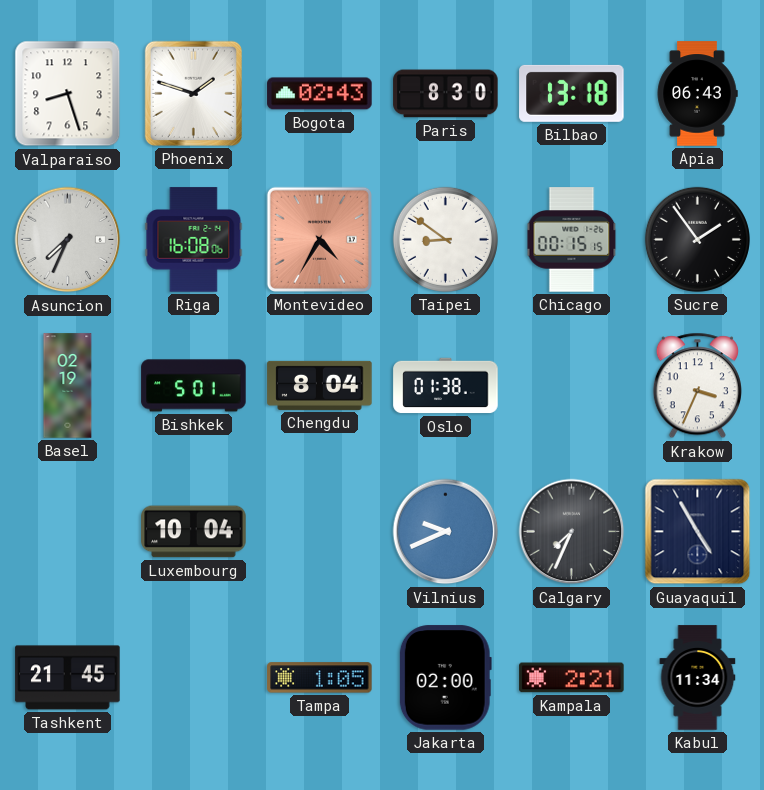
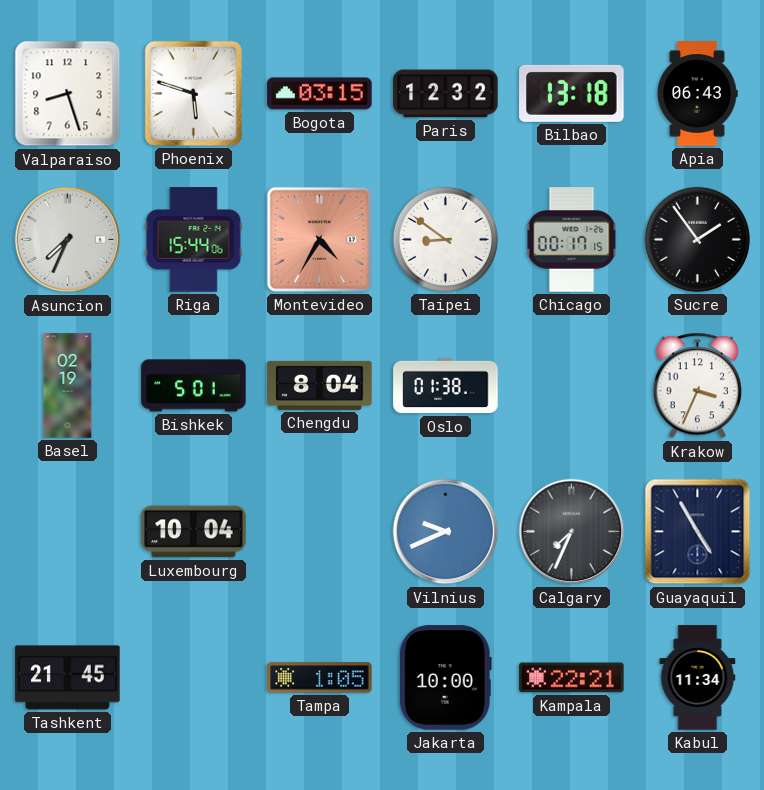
Phoenix: 1:48 -> 5:48
Bogota: 02:43 -> 03:15
Paris: 8:30 -> 12:32
Riga: 16:08 -> 15:44
Chicago: 00:15 -> 00:17
Jakarta: 02:00 -> 10:00
Kampala: 2:21 -> 22:21
